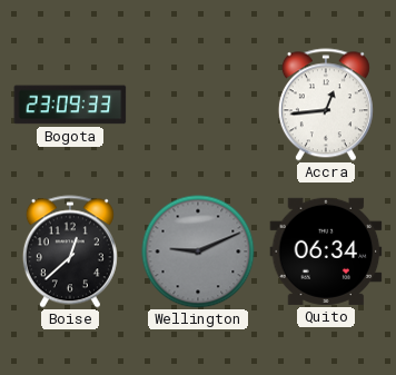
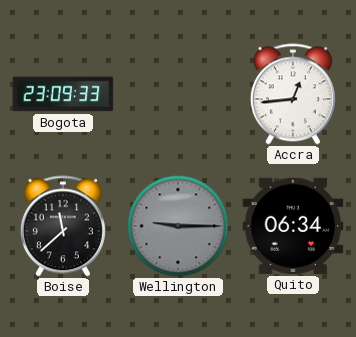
Boise: 12:38 -> 11:38
Wellington: 9:11 -> 9:15
